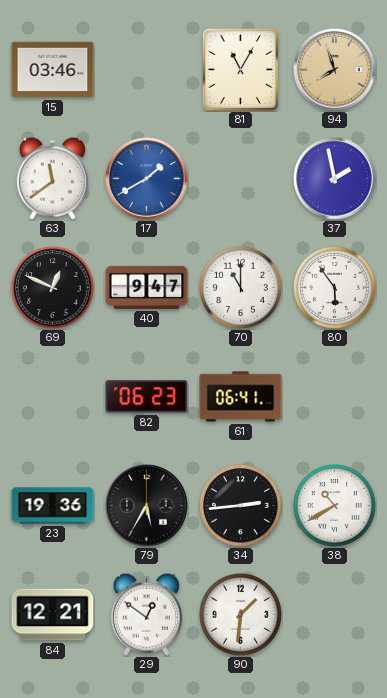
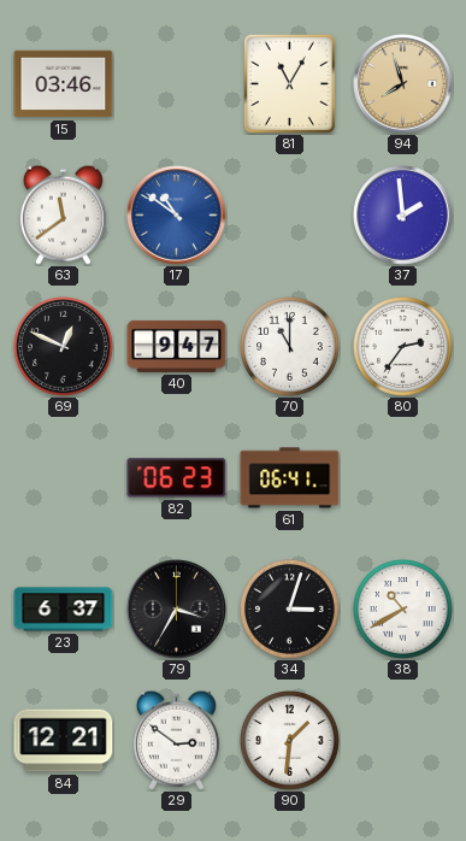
17: 1:40 -> 10:51
37: 1:58 -> 1:59
80: 5:54 -> 2:36
23: 19:36 -> 6:37
79: 5:35 -> 3:35
34: 2:44 -> 3:03
29: 12:51 -> 2:51
